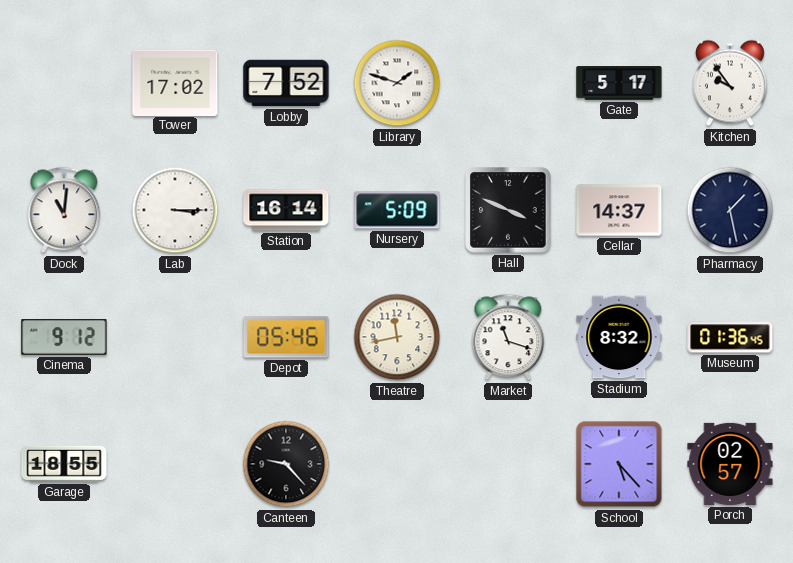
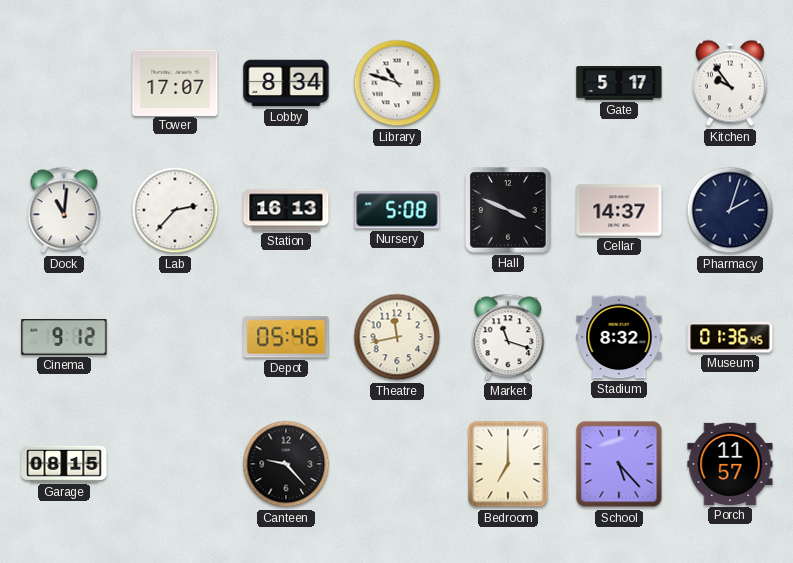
Tower: 17:02 -> 17:07
Lobby: 7:52 -> 8:34
Library: 1:48 -> 10:48
Lab: 3:15 -> 2:37
Station: 16:14 -> 16:13
Nursery: 5:09 -> 5:08
Pharmacy: 1:28 -> 2:03
Garage: 18:55 -> 08:15
Bedroom: none -> 7:00
Porch: 02:57 -> 11:57
